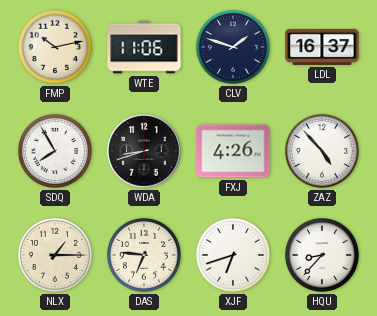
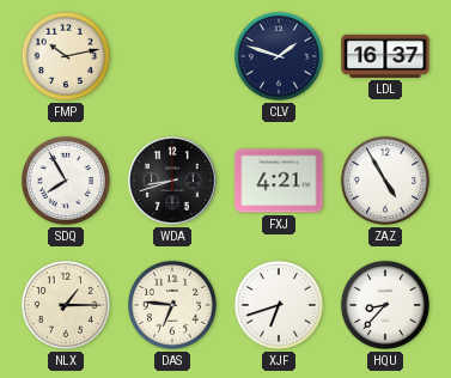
WTE: 11:06 -> none
FXJ: 4:26 -> 4:21
ZAZ: 4:53 -> 4:55
